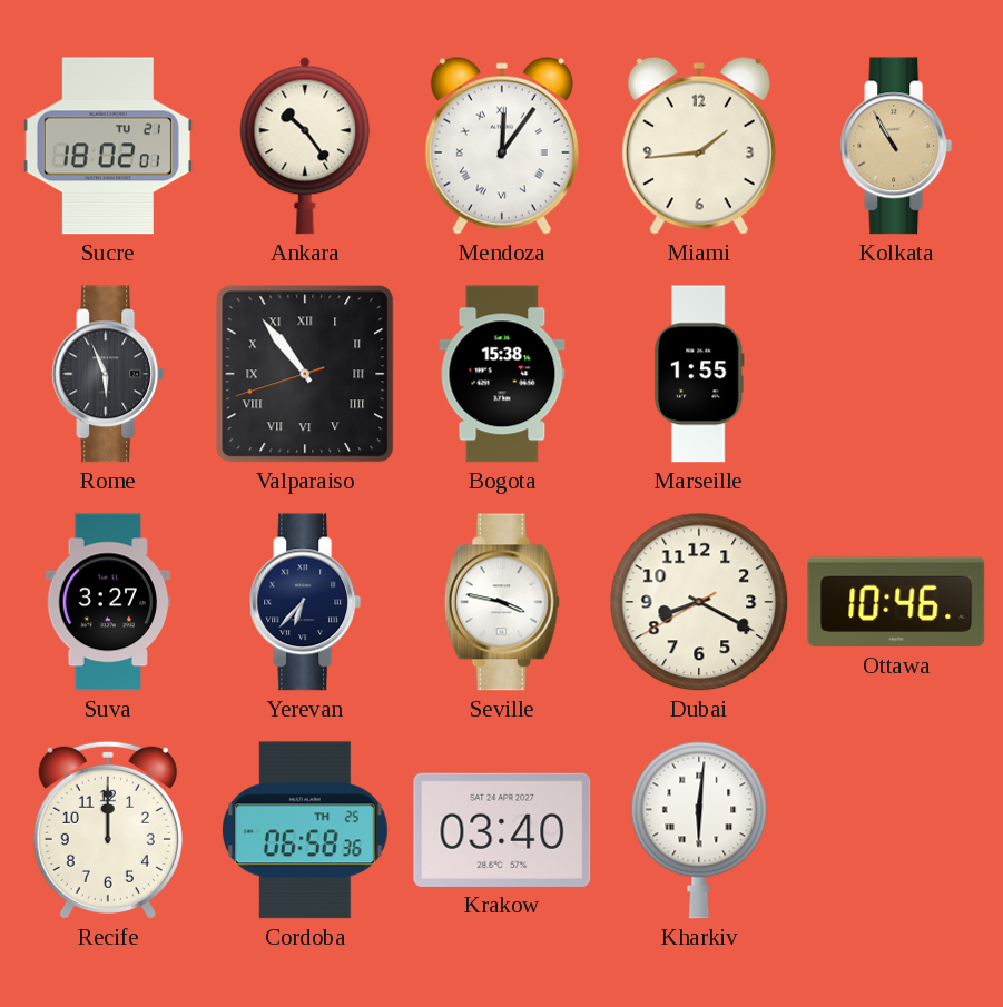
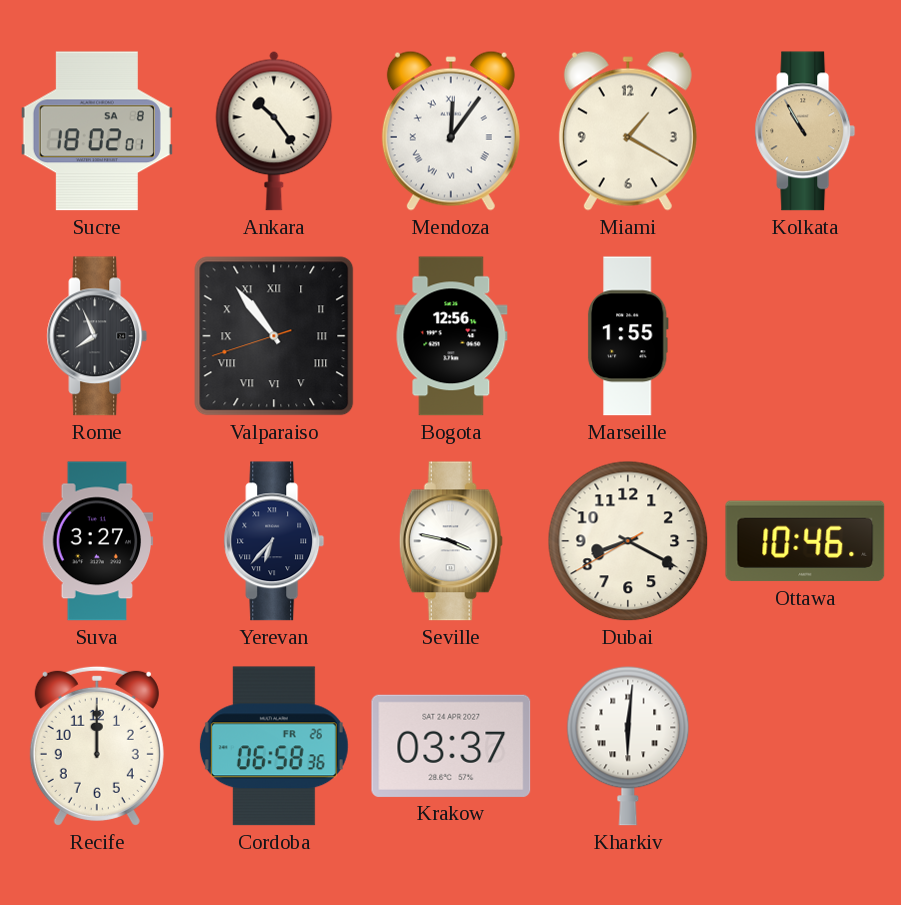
Sucre date: TU 21 -> SA 8
Miami: 1:44 -> 1:20
Rome: 5:56 -> 7:56
Bogota: 15:38 -> 12:56
Cordoba date: TH 25 -> FR 26
Krakow: 03:40 -> 03:37
